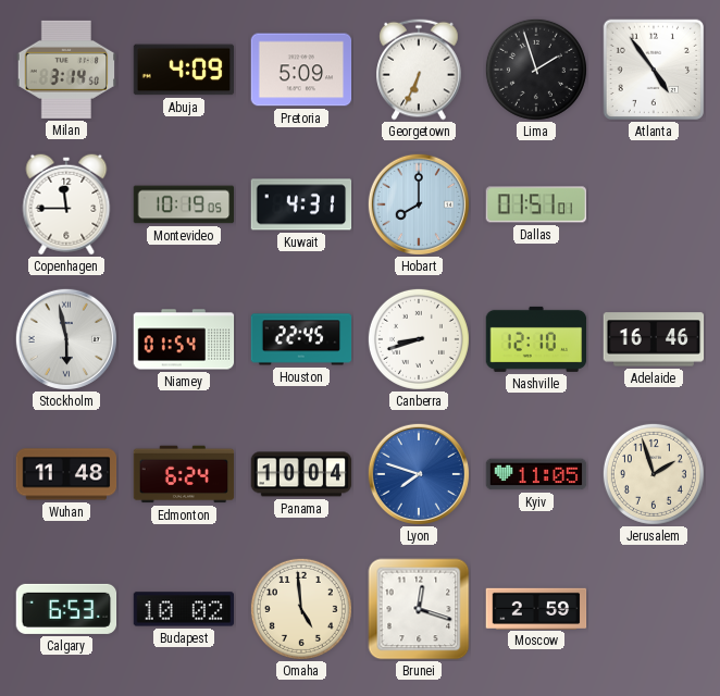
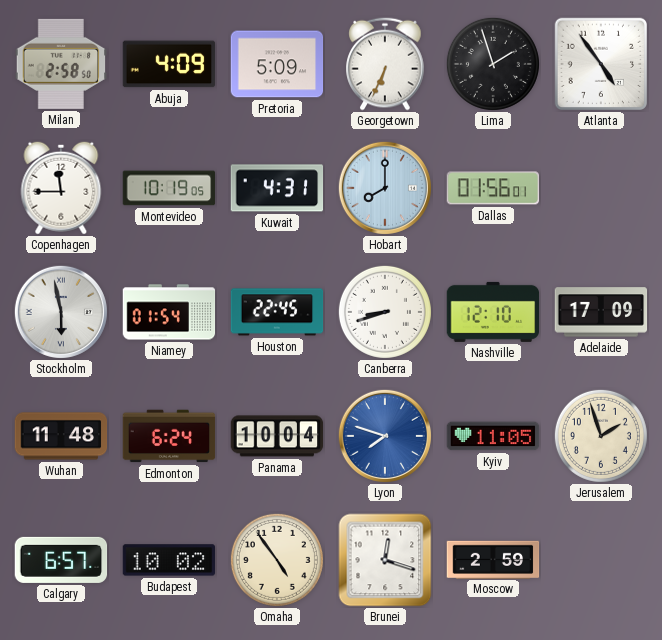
Milan: 3:14 -> 2:58
Dallas: 01:51 -> 01:56
Adelaide: 16:46 -> 17:09
Calgary: 6:53 -> 6:57
Omaha: 4:59 -> 4:54
